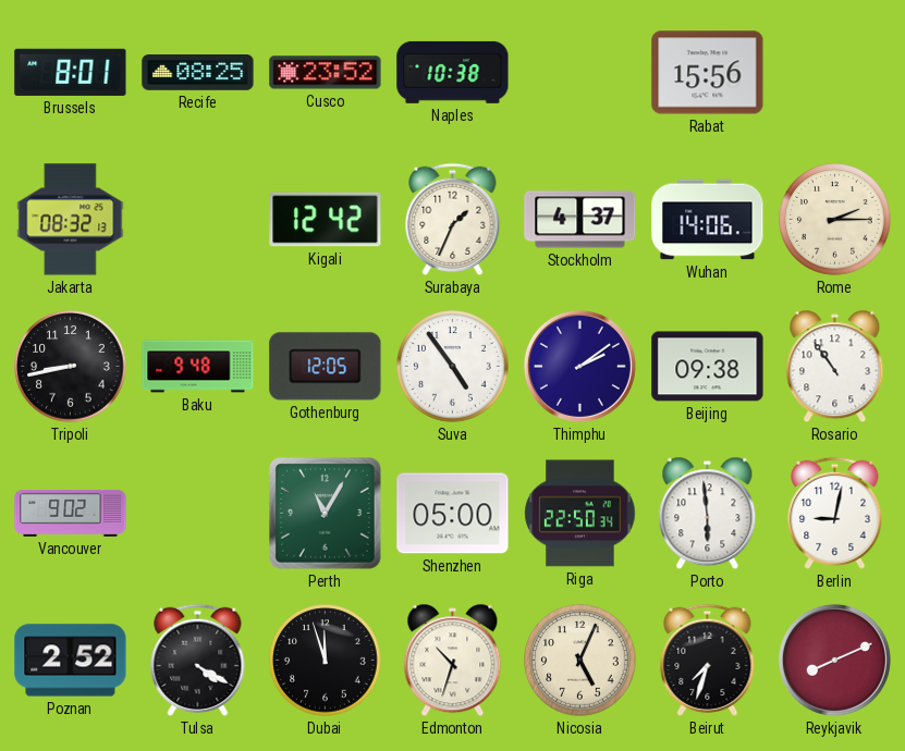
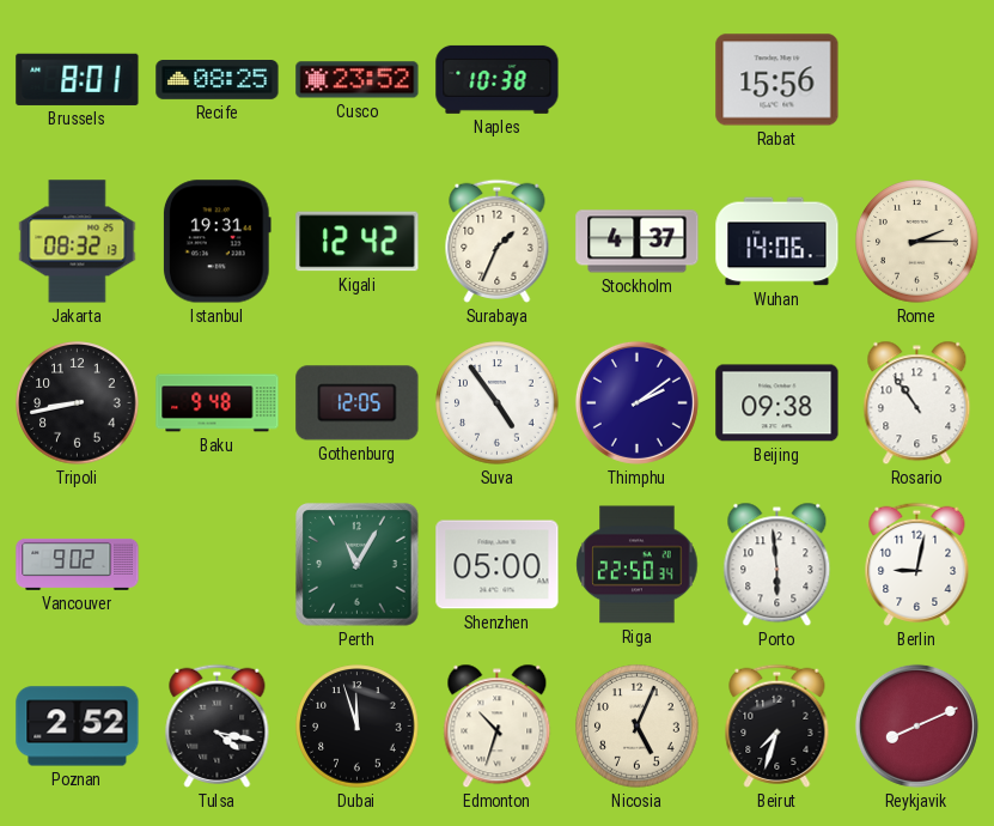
Istanbul: none -> 19:31
Tulsa: 4:20 -> 4:17
